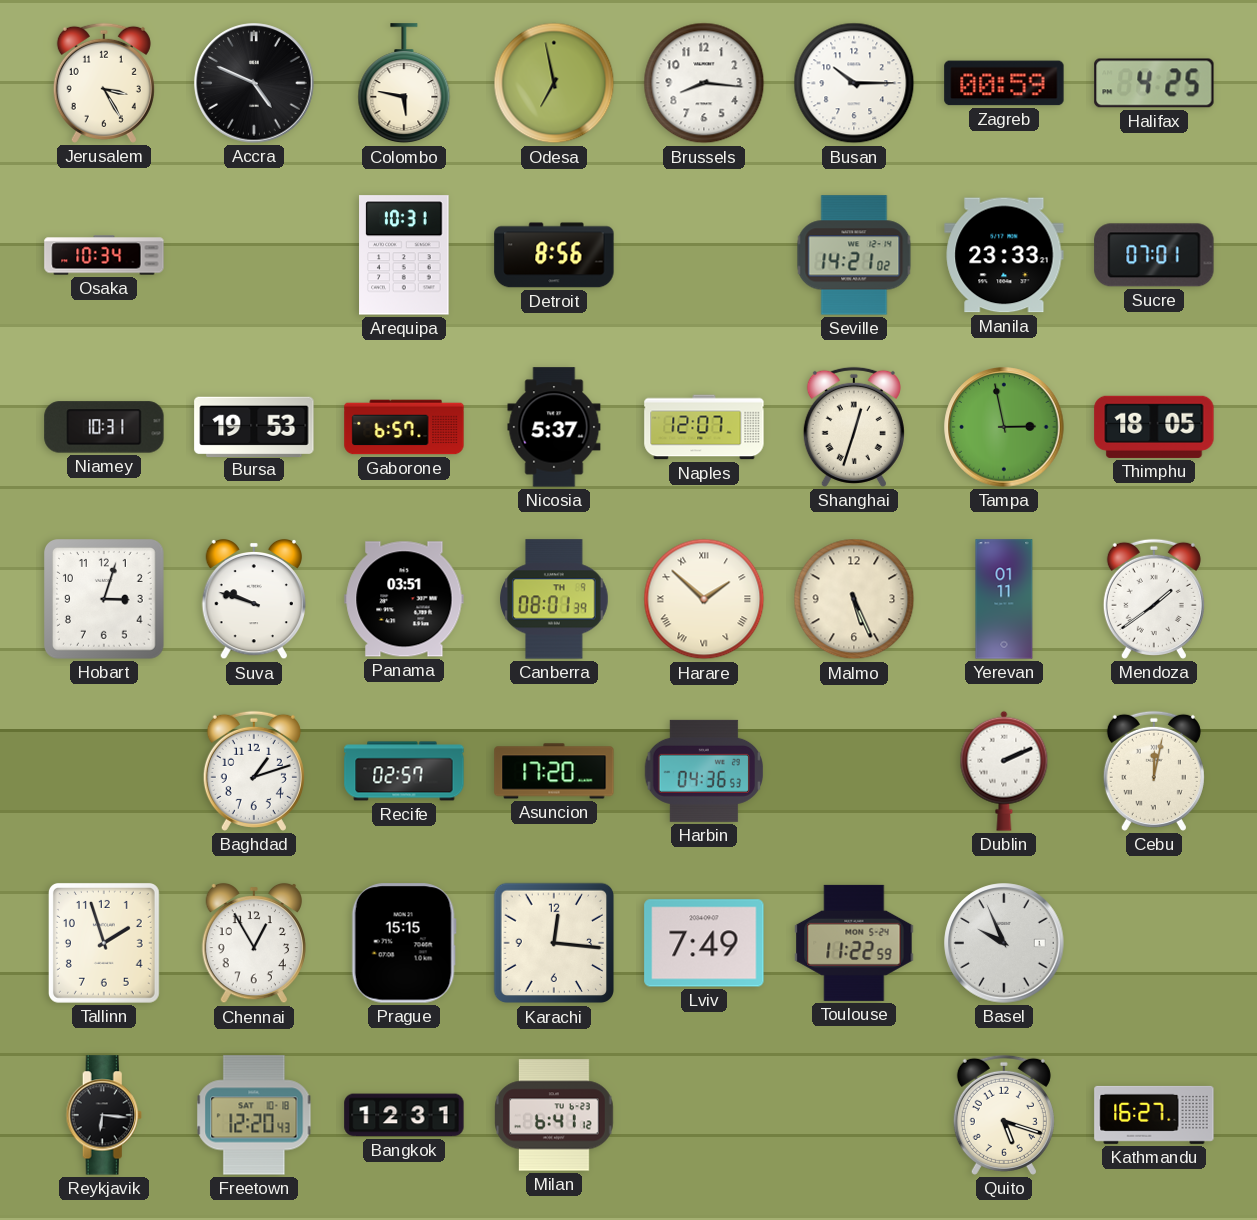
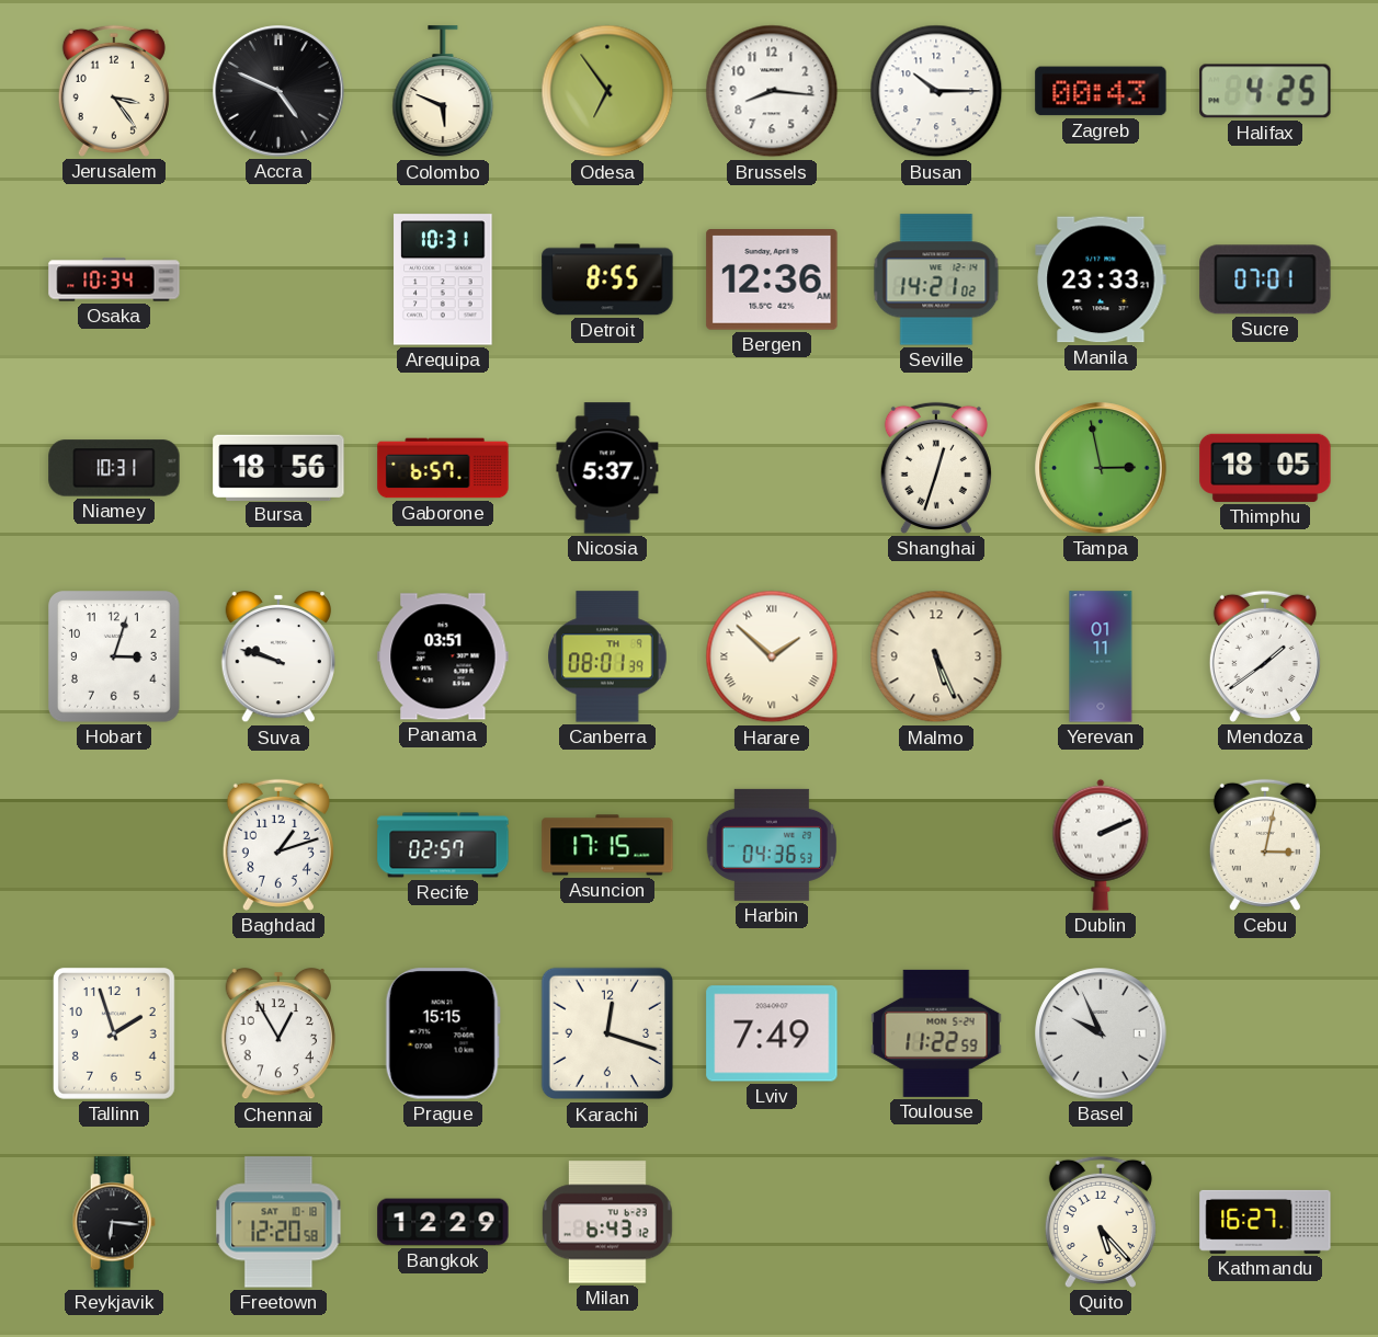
Jerusalem: 3:25 -> 3:24
Colombo: 5:47 -> 5:49
Odesa: 6:58 -> 6:54
Zagreb: 00:59 -> 00:43
Detroit: 8:56 -> 8:55
Bergen: none -> 12:36
Bursa: 19:53 -> 18:56
Naples: 12:07 -> none
Asuncion: 17:20 -> 17:15
Cebu: 12:02 -> 3:02
Karachi: 12:16 -> 12:18
Freetown: 12:20:43 -> 12:20:58
Bangkok: 12:31 -> 12:29
Milan: 6:41 -> 6:43
Quito: 5:18 -> 5:23
